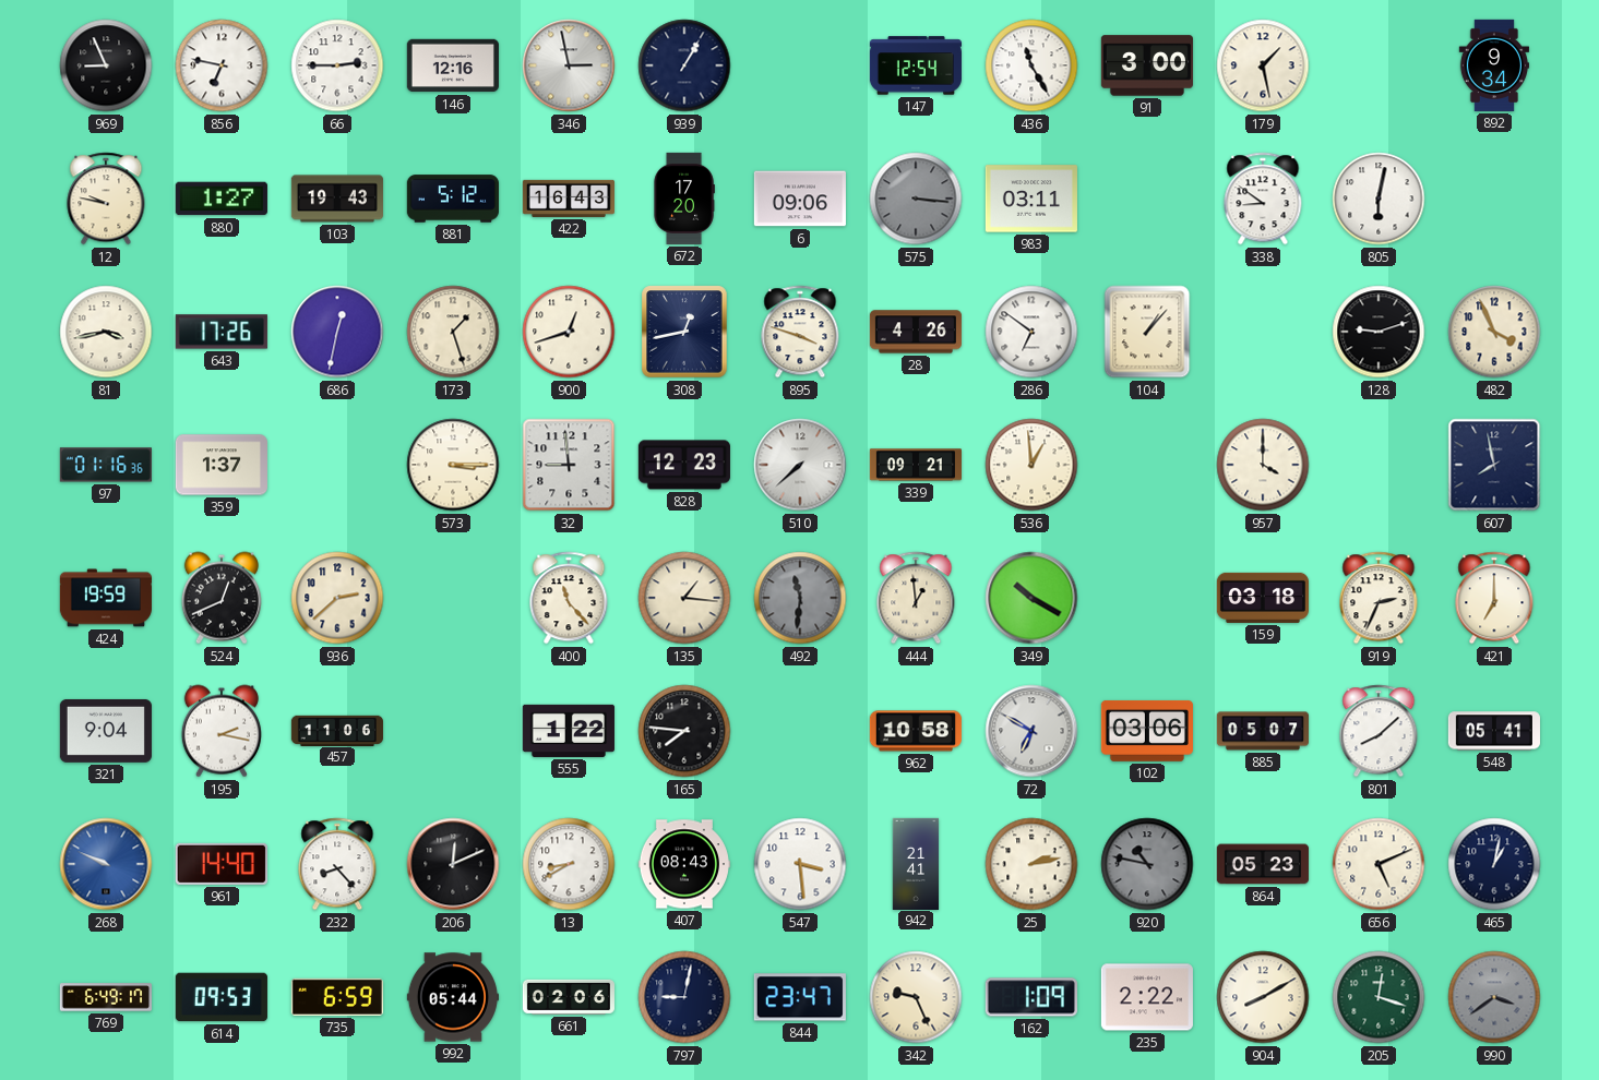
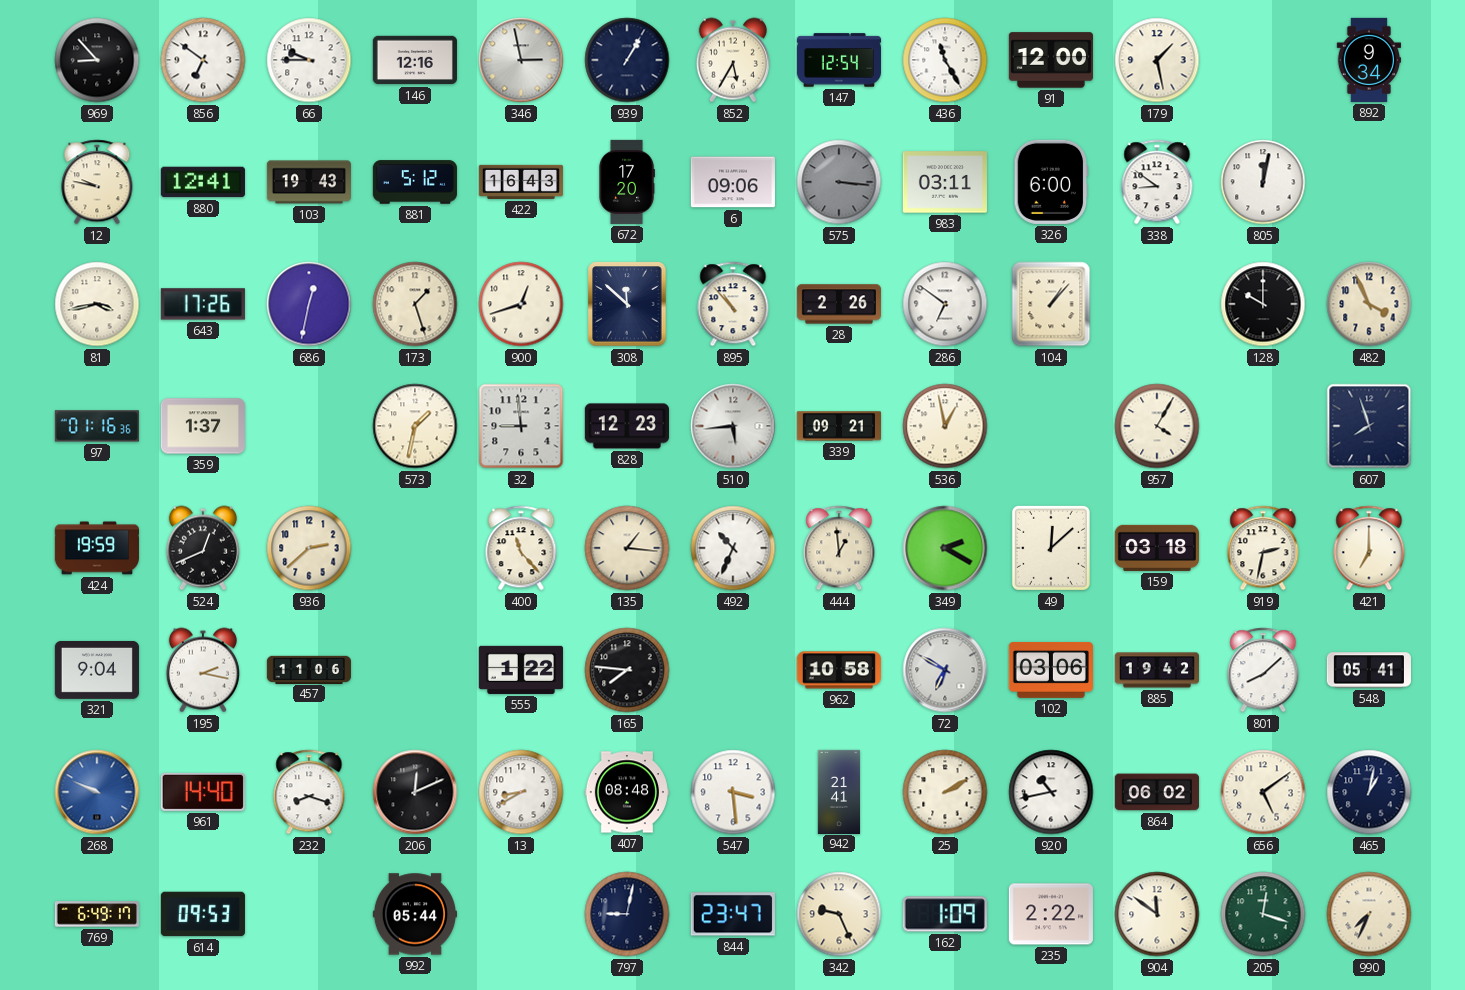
969: 8:56 -> 8:53
856: 6:47 -> 6:51
66: 2:45 -> 9:45
852: none -> 5:35
91: 3:00 -> 12:00
880: 1:27 -> 12:41
326: none -> 6:00
805: 6:02 -> 12:02
308: 12:43 -> 11:52
895: 3:48 -> 10:53
28: 4:26 -> 2:26
128: 9:12 -> 10:00
573: 3:15 -> 1:32
510: 7:38 -> 5:44
536: 12:59 -> 12:58
957: 4:00 -> 4:05
607: 7:58 -> 7:57
492: 11:31 -> 10:34
492 dial: grey -> white
349: 10:20 -> 2:20
49: none -> 12:08
919: 2:34 -> 2:32
885: 05:07 -> 19:42
232: 8:23 -> 8:18
407: 08:43 -> 08:48
25: 2:13 -> 2:10
920: 10:47 -> 10:43
920 dial: grey -> white
864: 05:23 -> 06:02
656: 5:11 -> 5:09
735: 6:59 -> none
661: 02:06 -> none
904: 8:10 -> 11:51
990: 3:39 -> 7:34
990 dial: grey -> cream
